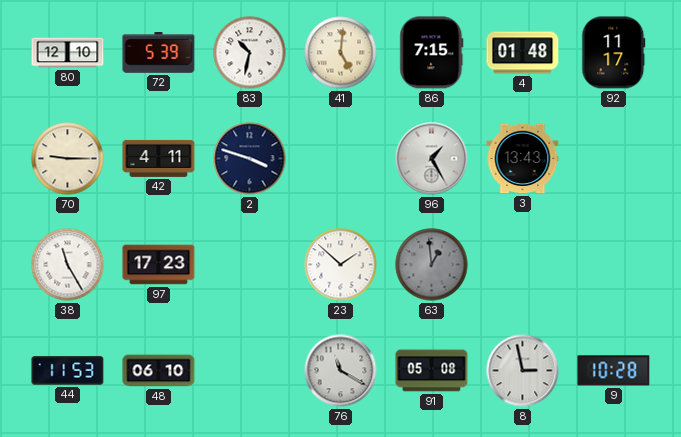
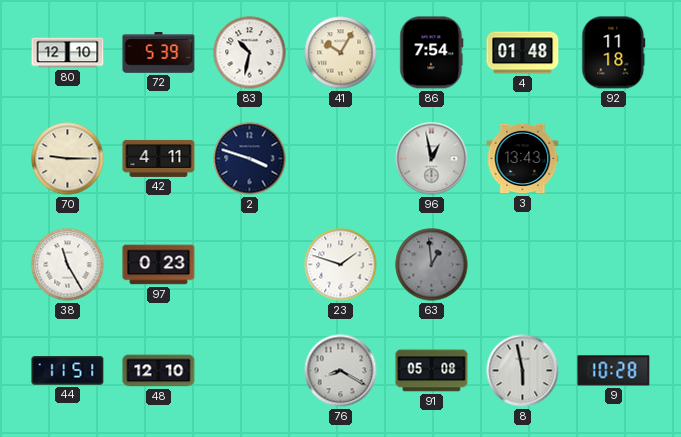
41: 5:01 -> 10:05
86: 7:15 -> 7:54
92: 11:17 -> 11:18
96: 1:25 -> 12:58
97: 17:23 -> 0:23
23: 1:52 -> 1:48
44: 11:53 -> 11:51
48: 06:10 -> 12:10
76: 11:20 -> 8:20
8: 2:58 -> 5:58
